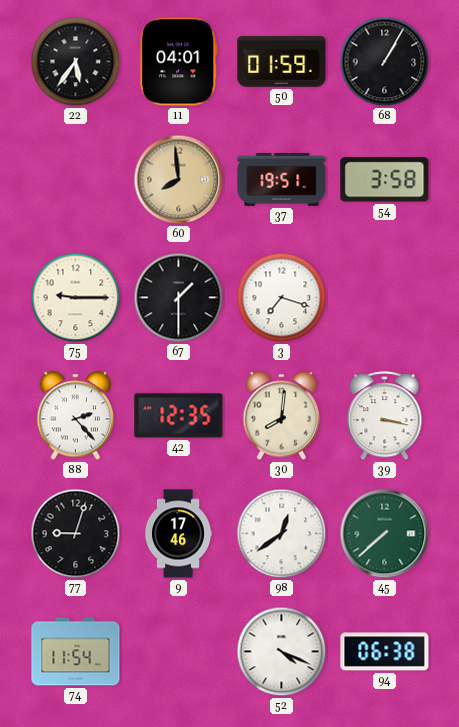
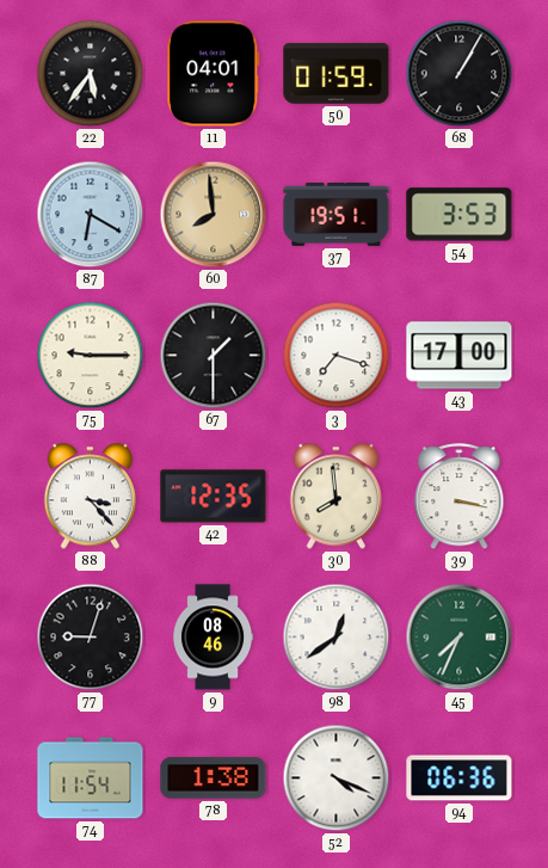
87: none -> 6:20
54: 3:58 -> 3:53
43: none -> 17:00
88: 2:23 -> 3:23
30: 8:01 -> 7:59
9: 17:46 -> 08:46
45: 7:38 -> 7:34
78: none -> 1:38
94: 06:38 -> 06:36
